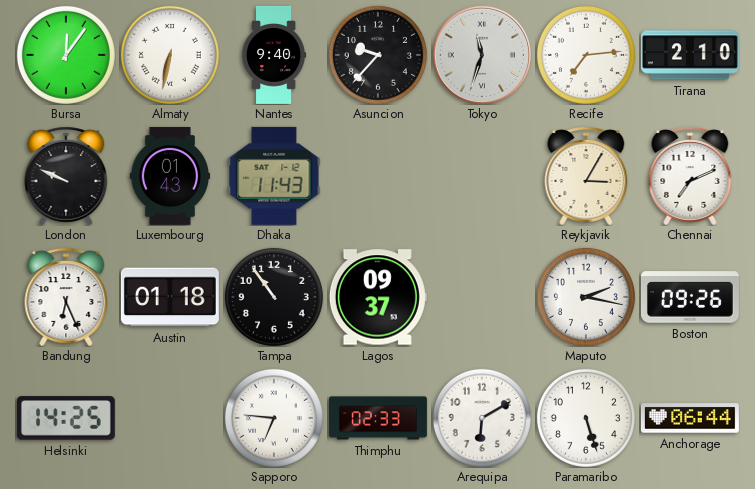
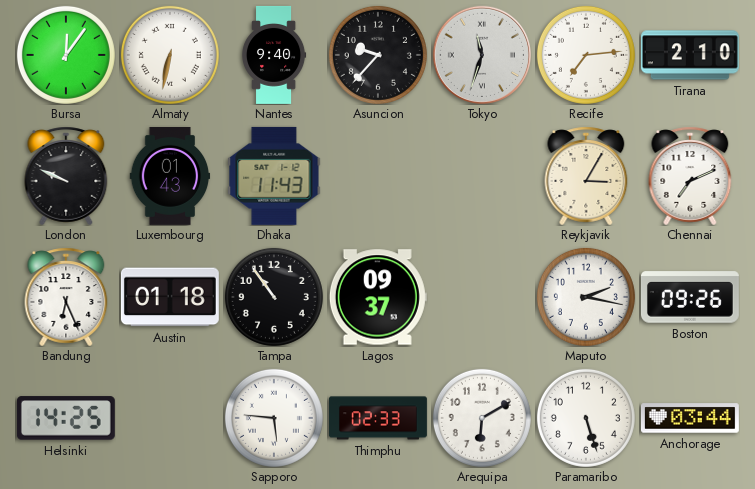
Sapporo: 6:46 -> 5:46
Anchorage: 06:44 -> 03:44
